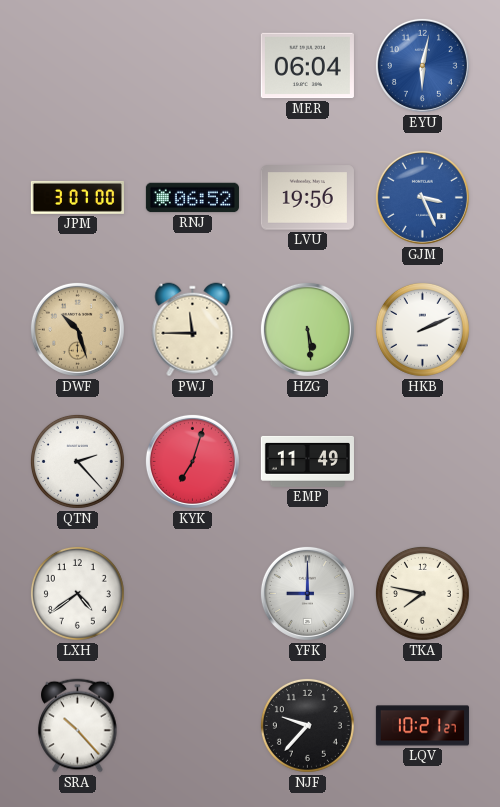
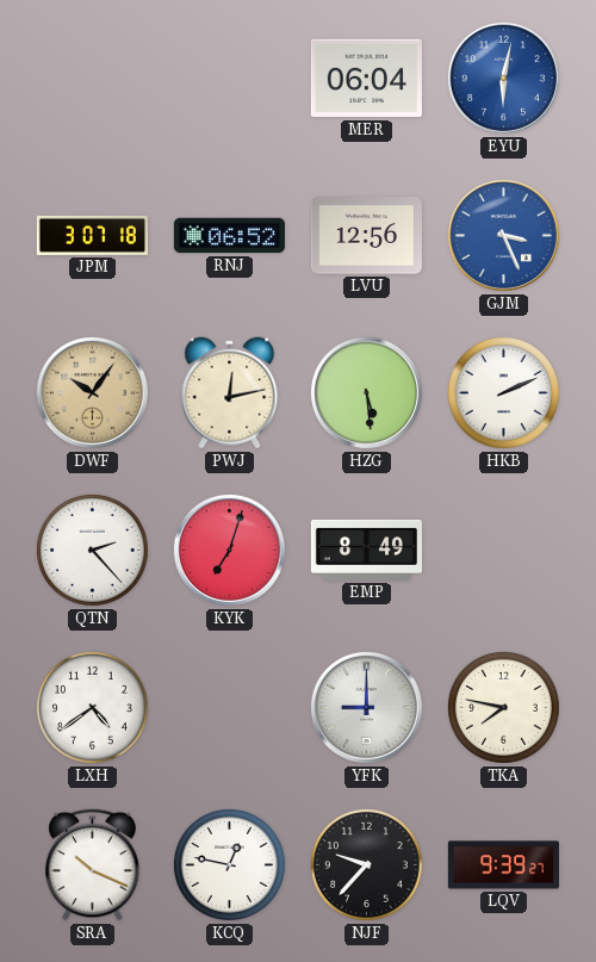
JPM: 3:07:00 -> 3:07:18
LVU: 19:56 -> 12:56
DWF: 10:27 -> 10:06
PWJ: 11:45 -> 12:13
EMP: 11:49 -> 8:49
SRA: 10:23 -> 10:19
KCQ: none -> 12:47
LQV: 10:21 -> 9:39
